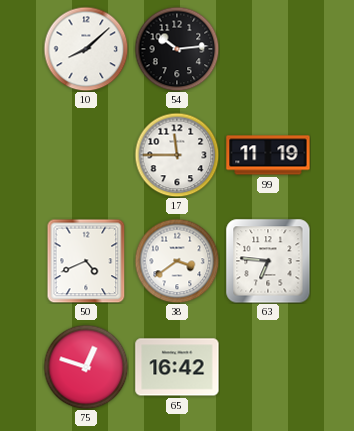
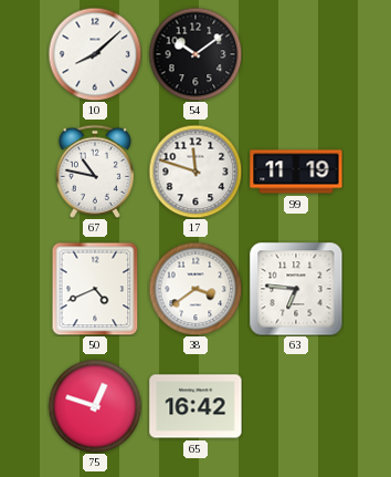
54: 10:14 -> 10:09
67: none -> 10:47
17: 11:45 -> 11:48
